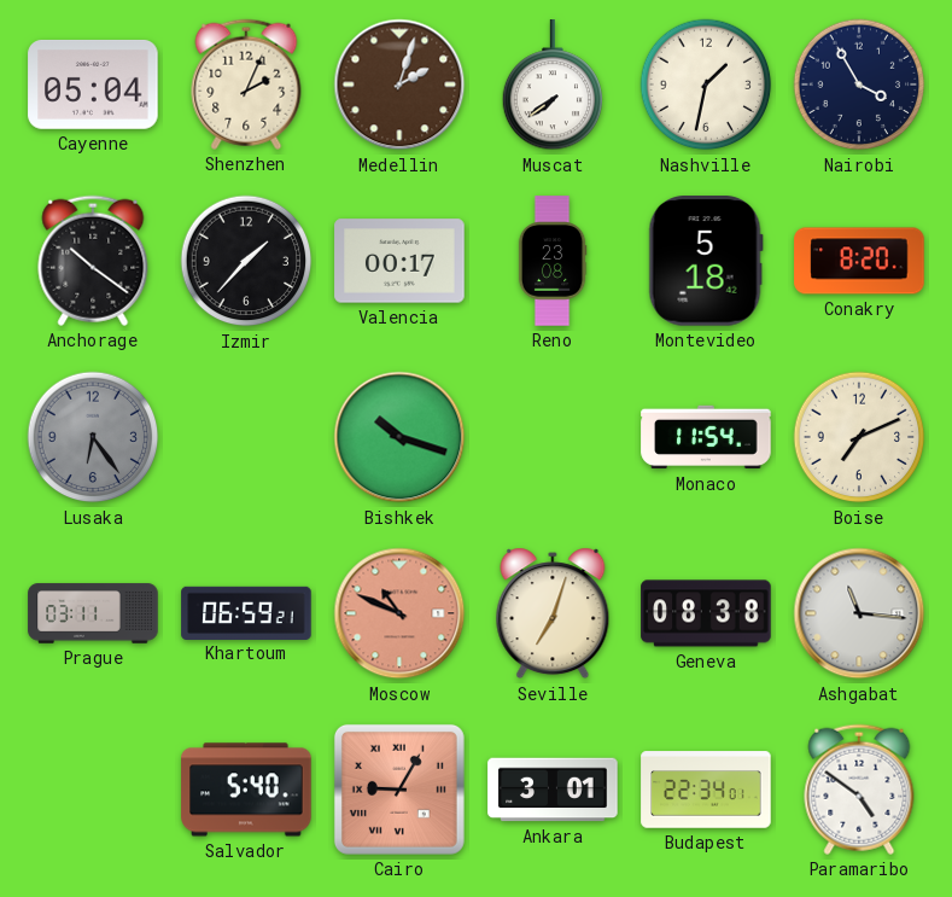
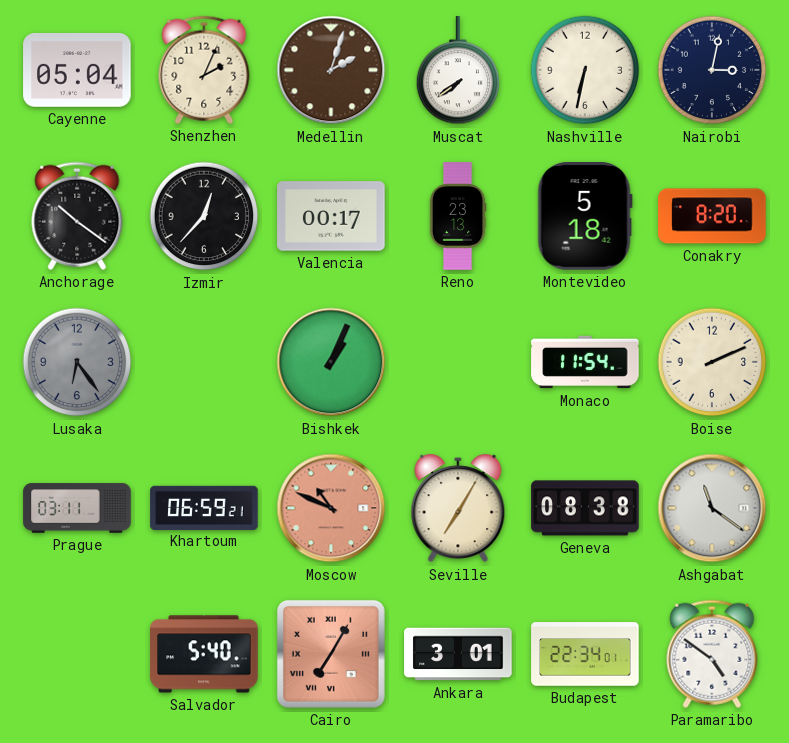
Nashville: 1:32 -> 6:32
Nairobi: 3:55 -> 3:02
Izmir: 1:37 -> 12:37
Reno: 23:08 -> 23:13
Bishkek: 10:18 -> 1:04
Boise: 7:11 -> 2:11
Seville: 7:03 -> 7:05
Ashgabat: 11:16 -> 11:21
Cairo: 9:05 -> 7:05
